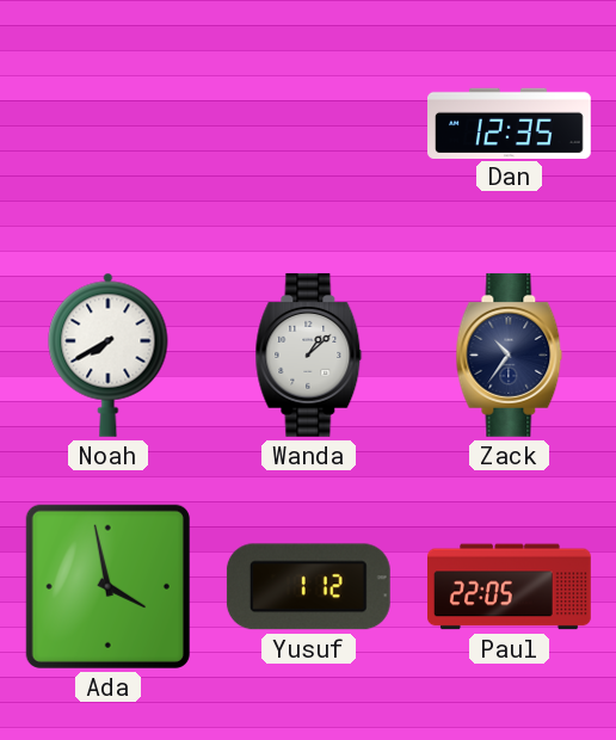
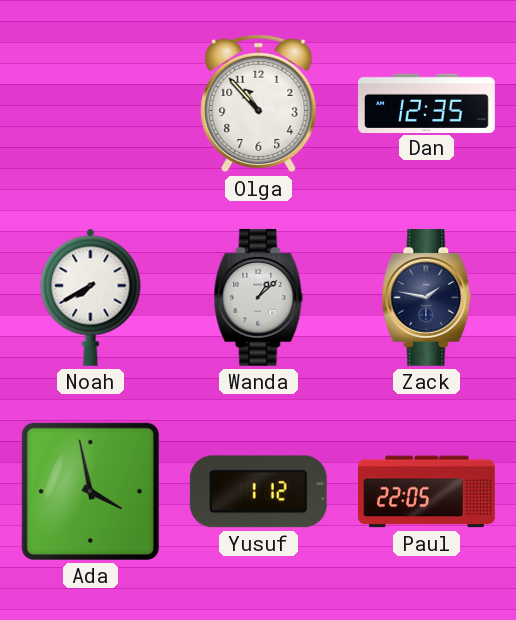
Olga: none -> 10:53
Zack: 10:36 -> 1:47
